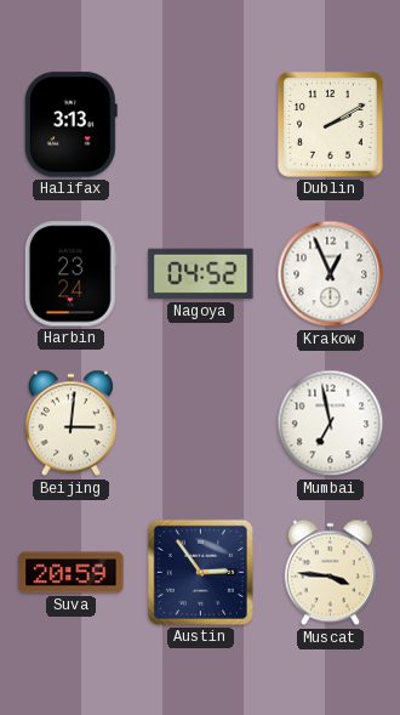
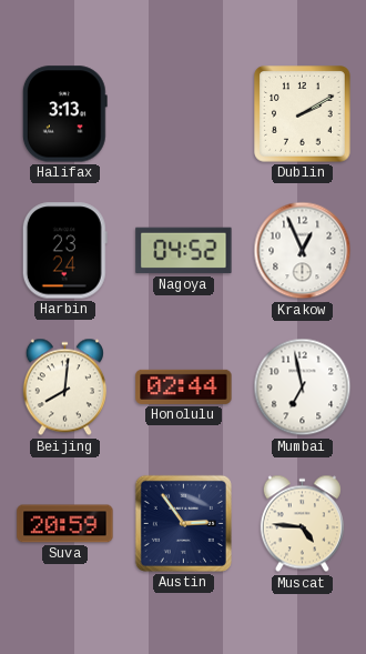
Beijing: 3:01 -> 8:01
Honolulu: none -> 02:44
Muscat: 3:46 -> 4:46
